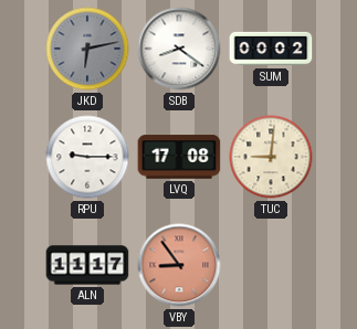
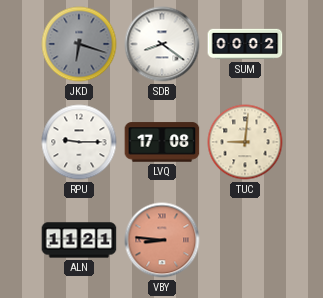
JKD: 6:13 -> 6:18
ALN: 11:17 -> 11:21
VBY: 8:54 -> 8:46
